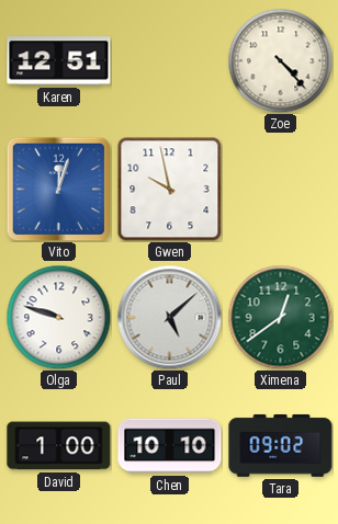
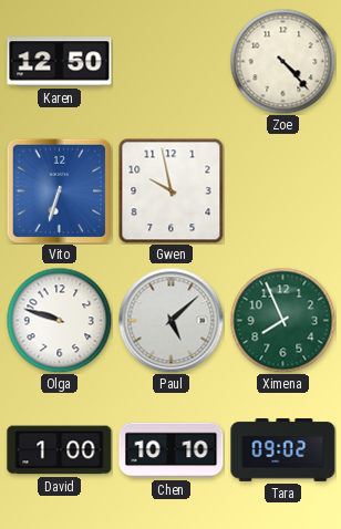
Karen: 12:51 -> 12:50
Vito: 12:03 -> 6:33
Ximena: 12:39 -> 7:56
